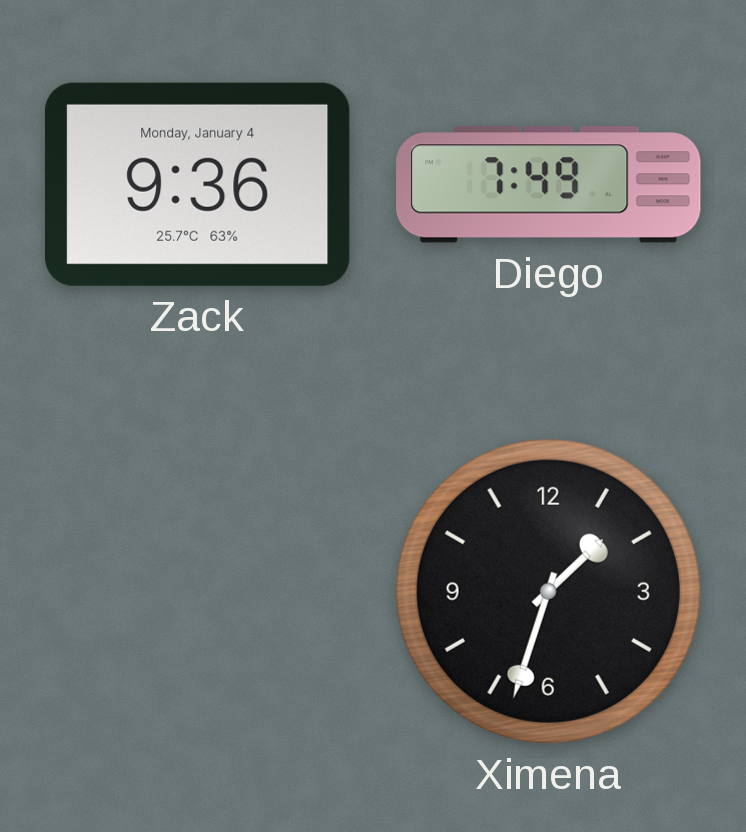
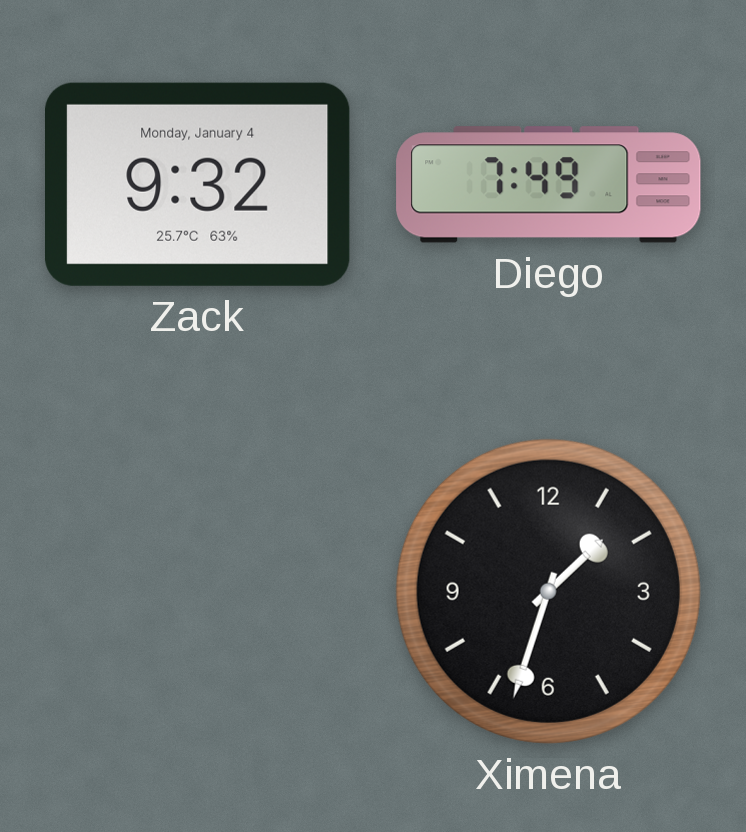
Zack: 9:36 -> 9:32
